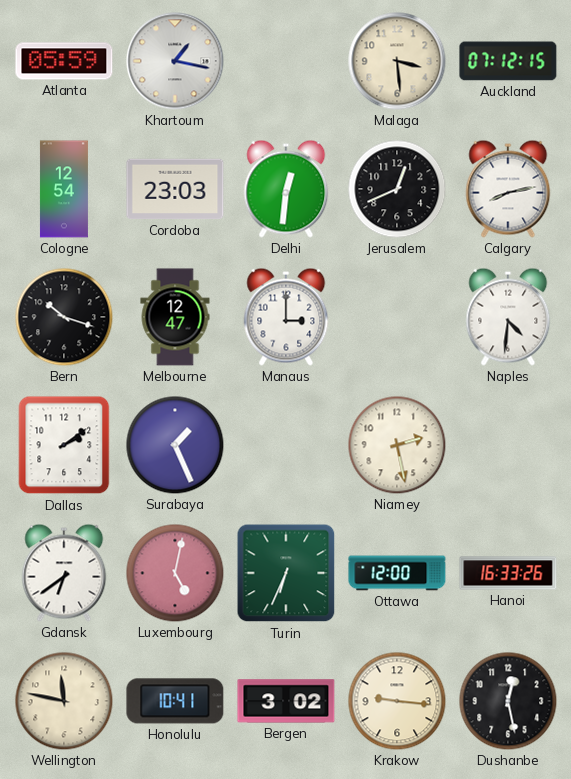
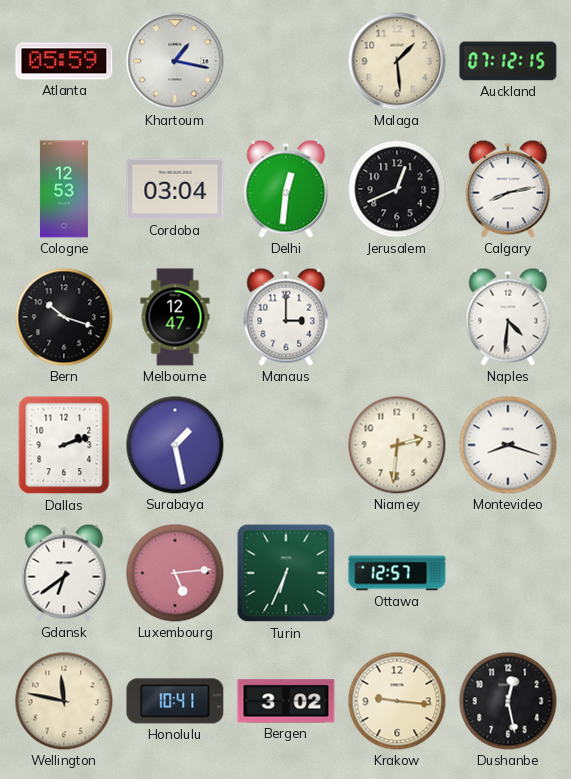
Malaga: 3:29 -> 1:29
Cologne: 12:54 -> 12:53
Cordoba: 23:03 -> 03:04
Dallas: 2:09 -> 2:12
Surabaya: 1:26 -> 1:28
Niamey: 2:28 -> 2:31
Montevideo: none -> 8:18
Luxembourg: 5:02 -> 5:14
Ottawa: 12:00 -> 12:57
Hanoi: 16:33 -> none
